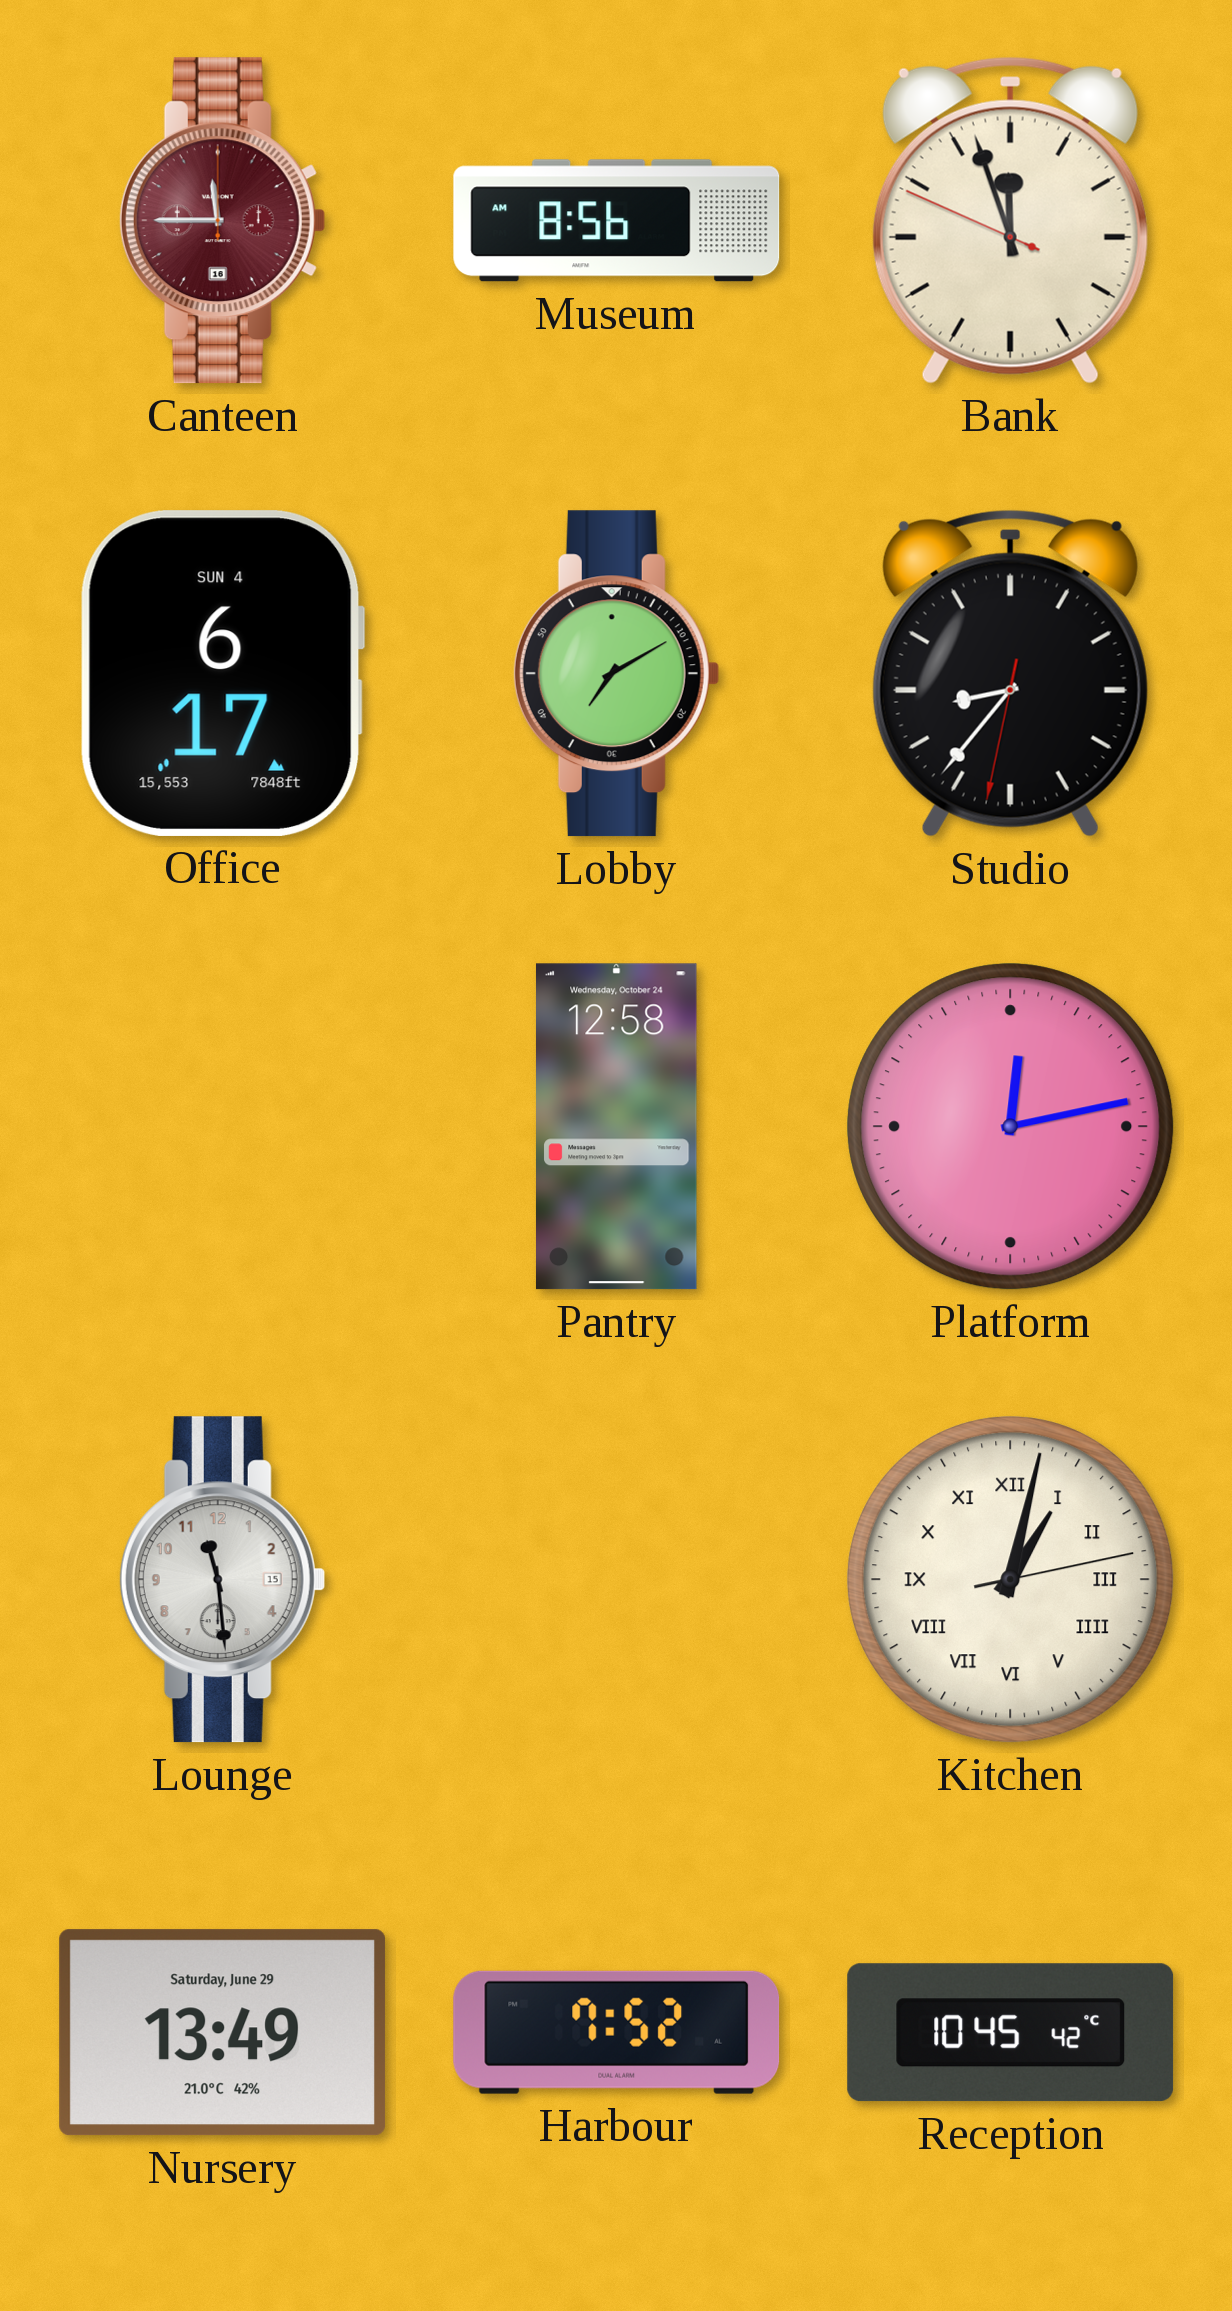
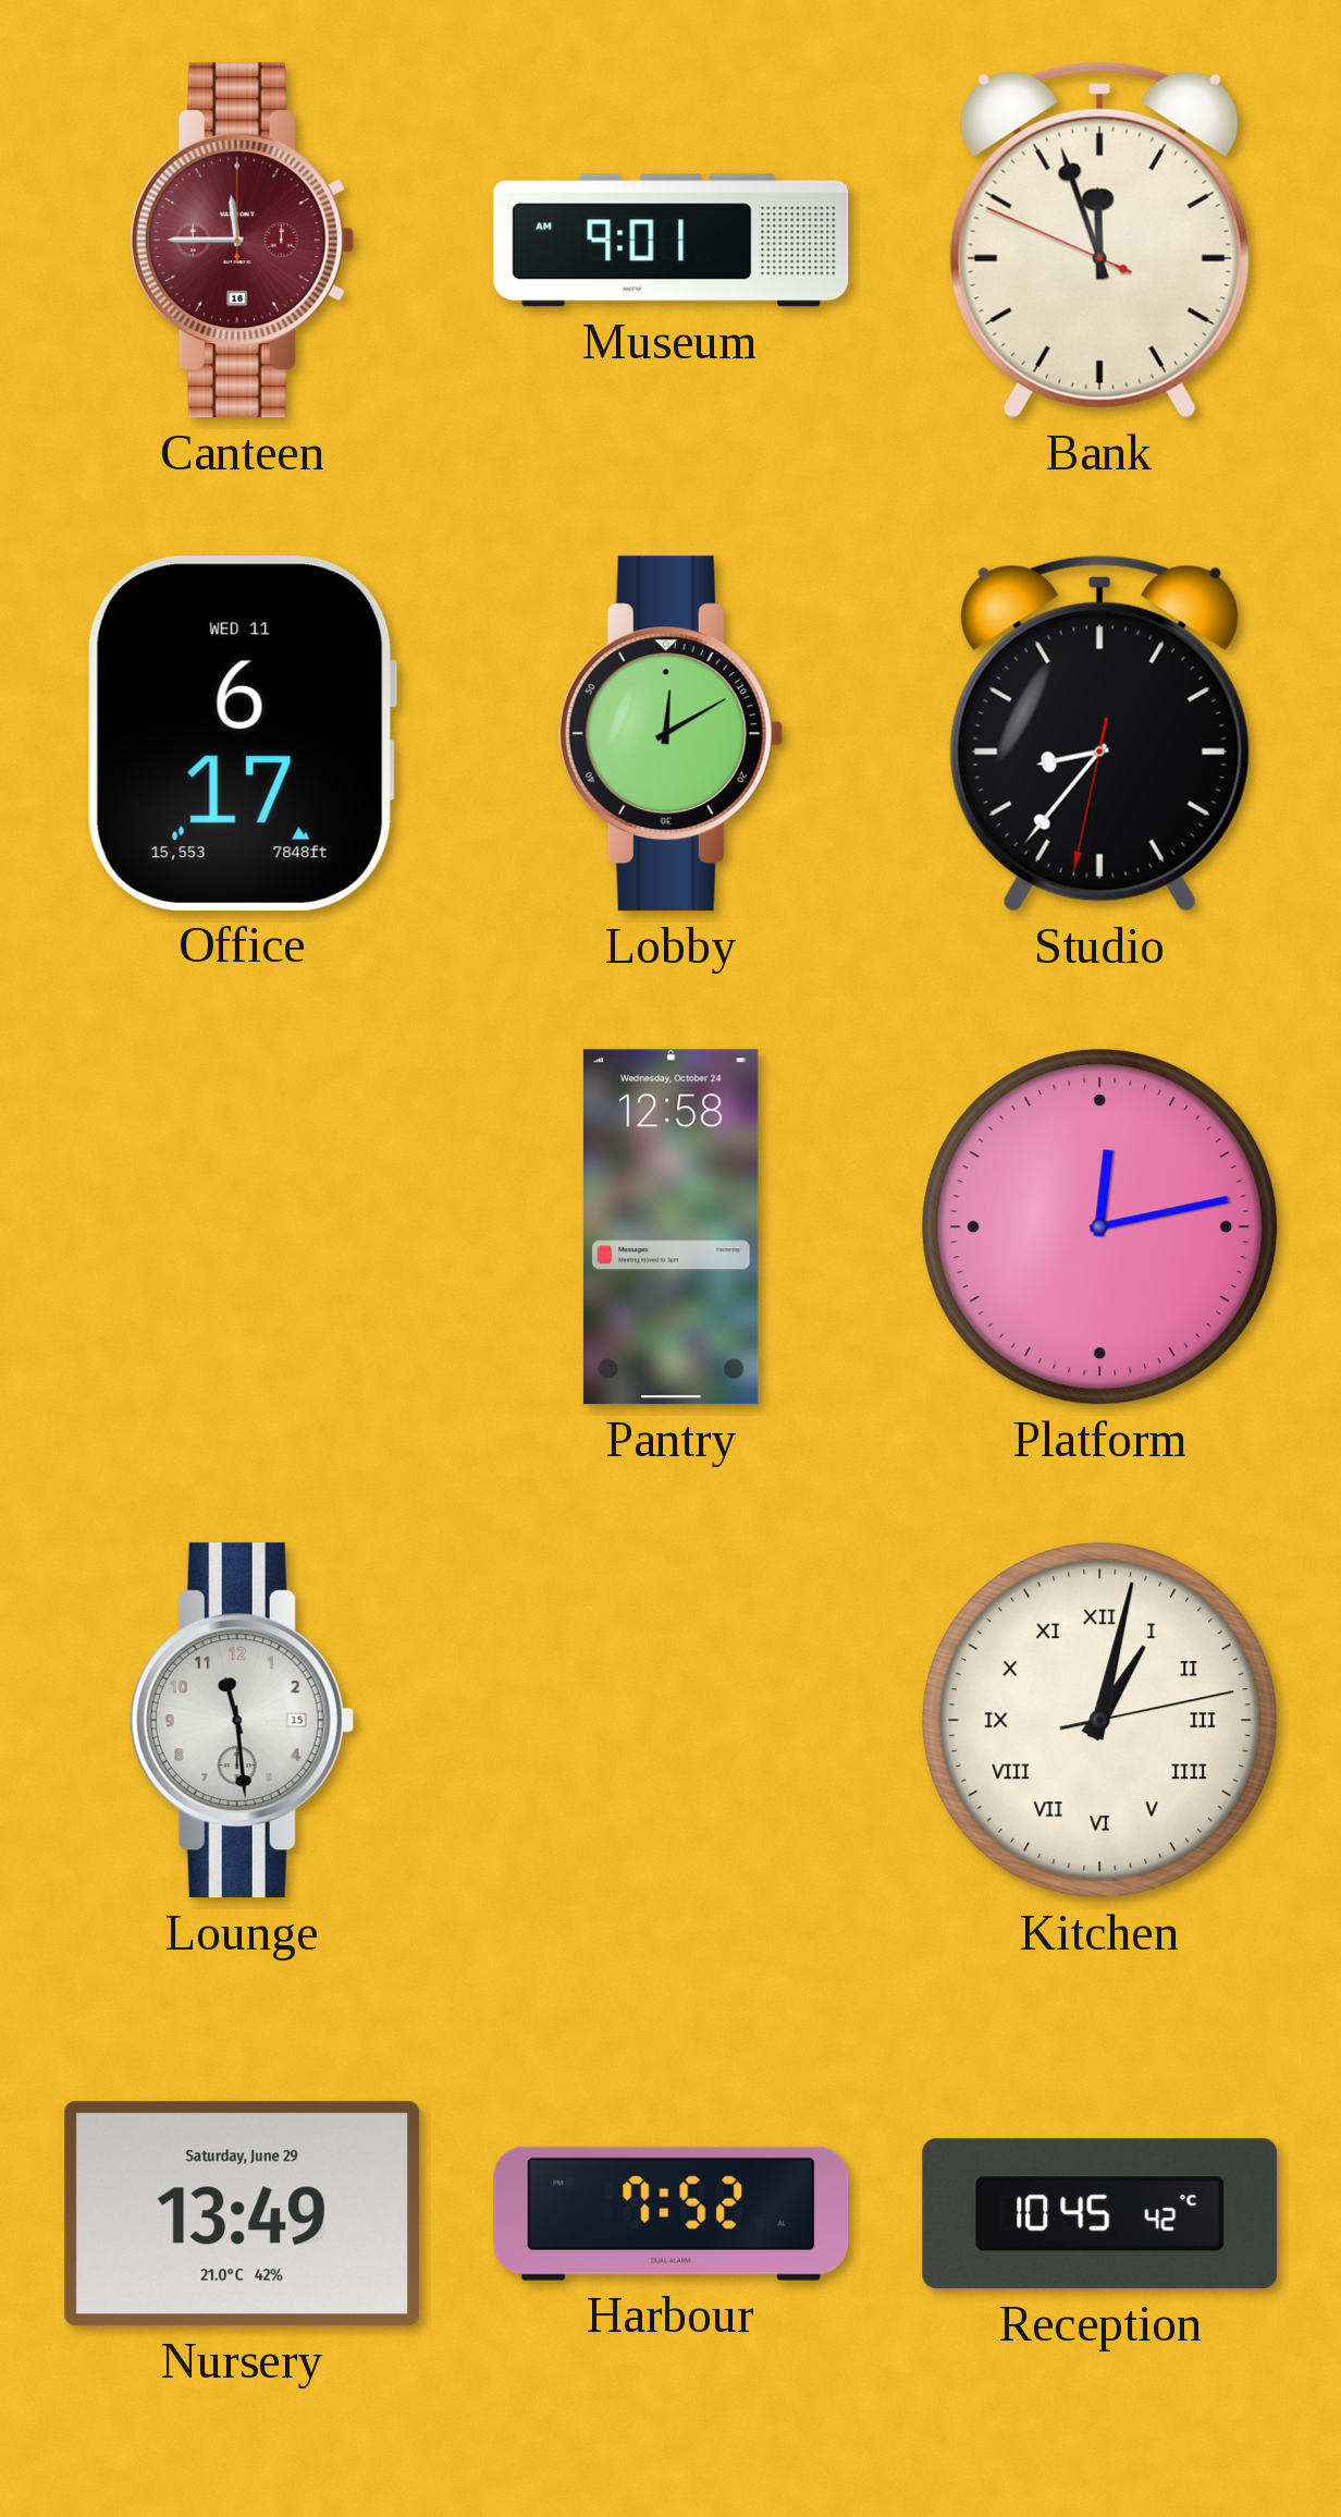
Museum: 8:56 -> 9:01
Office date: SUN 4 -> WED 11
Lobby: 7:10 -> 12:10
